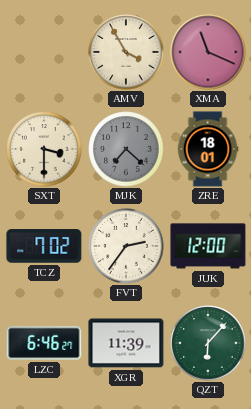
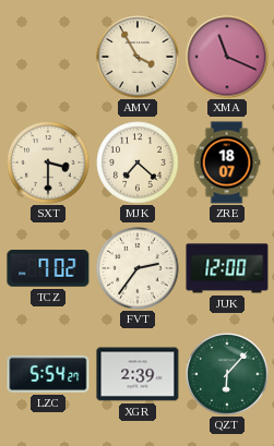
MJK dial: grey -> cream
ZRE: 18:01 -> 18:07
LZC: 6:46 -> 5:54
XGR: 11:39 -> 2:39
